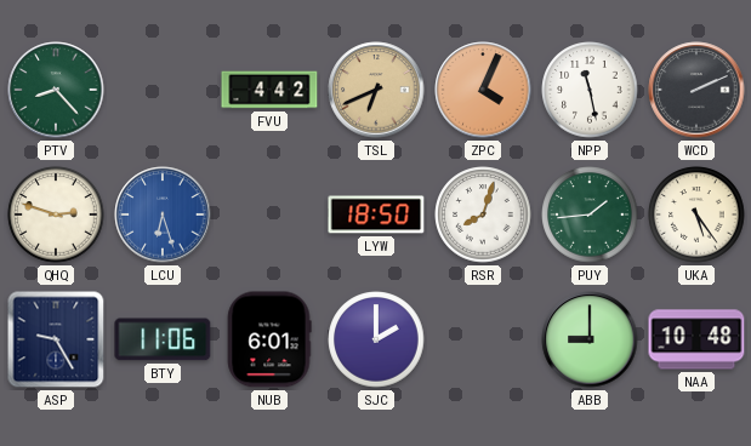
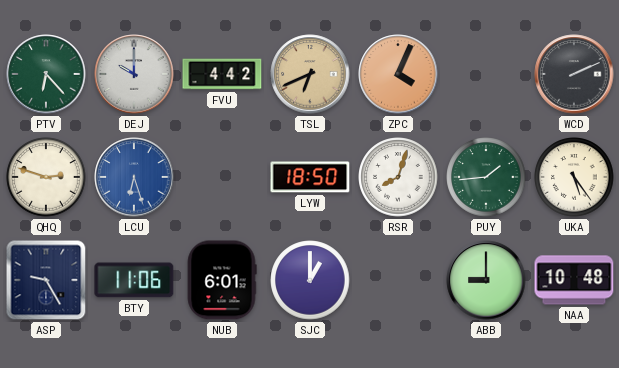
PTV: 8:23 -> 6:23
DEJ: none -> 10:00
NPP: 11:28 -> none
SJC: 2:00 -> 1:00
